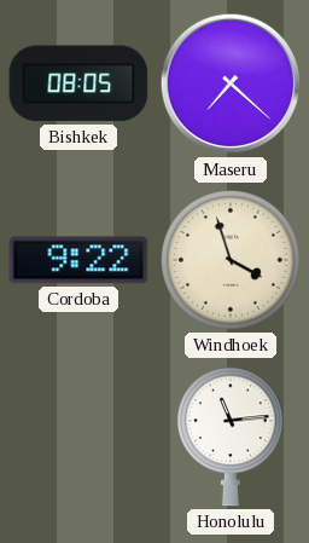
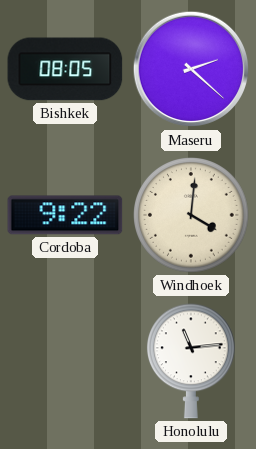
Maseru: 7:22 -> 2:22
Windhoek: 3:57 -> 4:01
